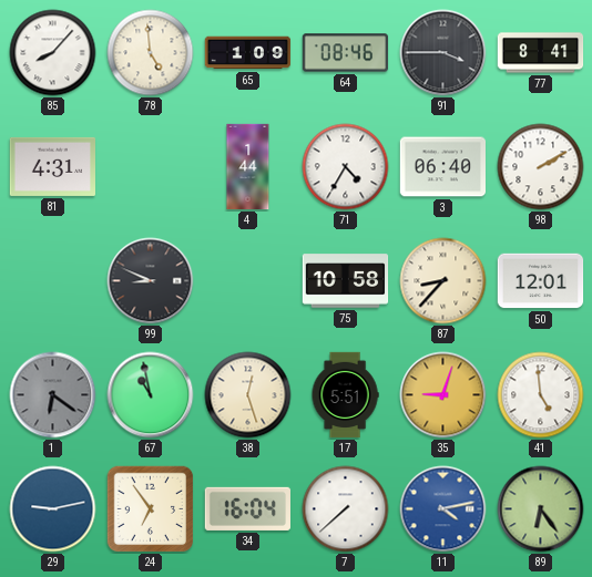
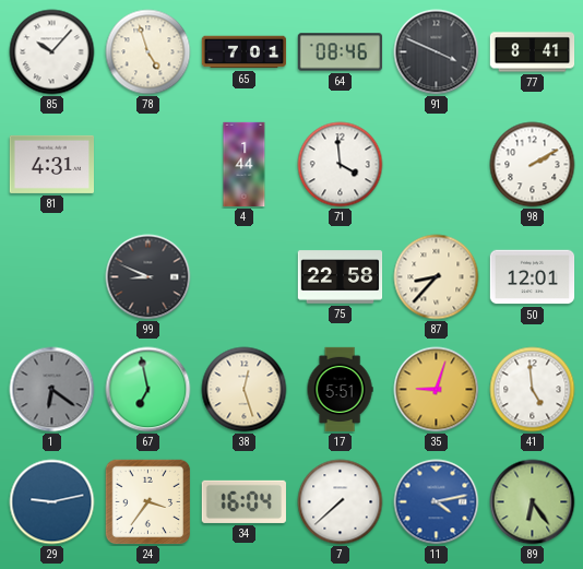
85: 8:07 -> 10:07
78: 4:59 -> 4:57
65: 1:09 -> 7:01
91: 3:45 -> 3:49
71: 4:35 -> 3:59
3: 06:40 -> none
75: 10:58 -> 22:58
67: 10:58 -> 6:58
24: 6:54 -> 3:36
